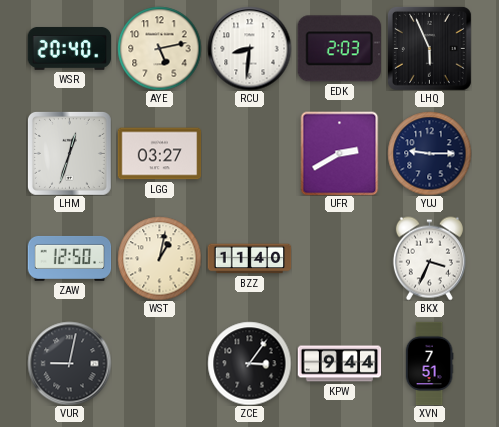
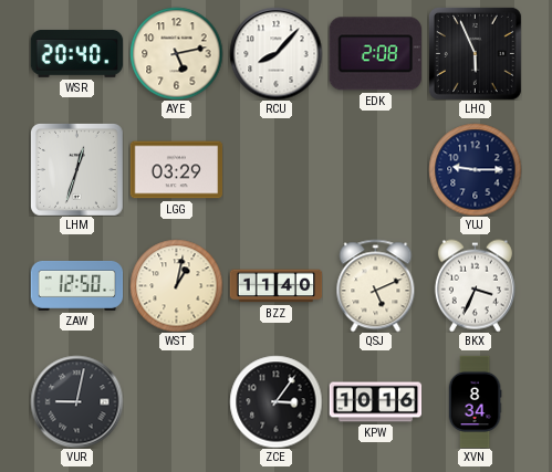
RCU: 8:31 -> 8:07
EDK: 2:03 -> 2:08
LGG: 03:27 -> 03:29
UFR: 2:40 -> none
QSJ: none -> 5:11
KPW: 9:44 -> 10:16
XVN: 7:51 -> 8:34
